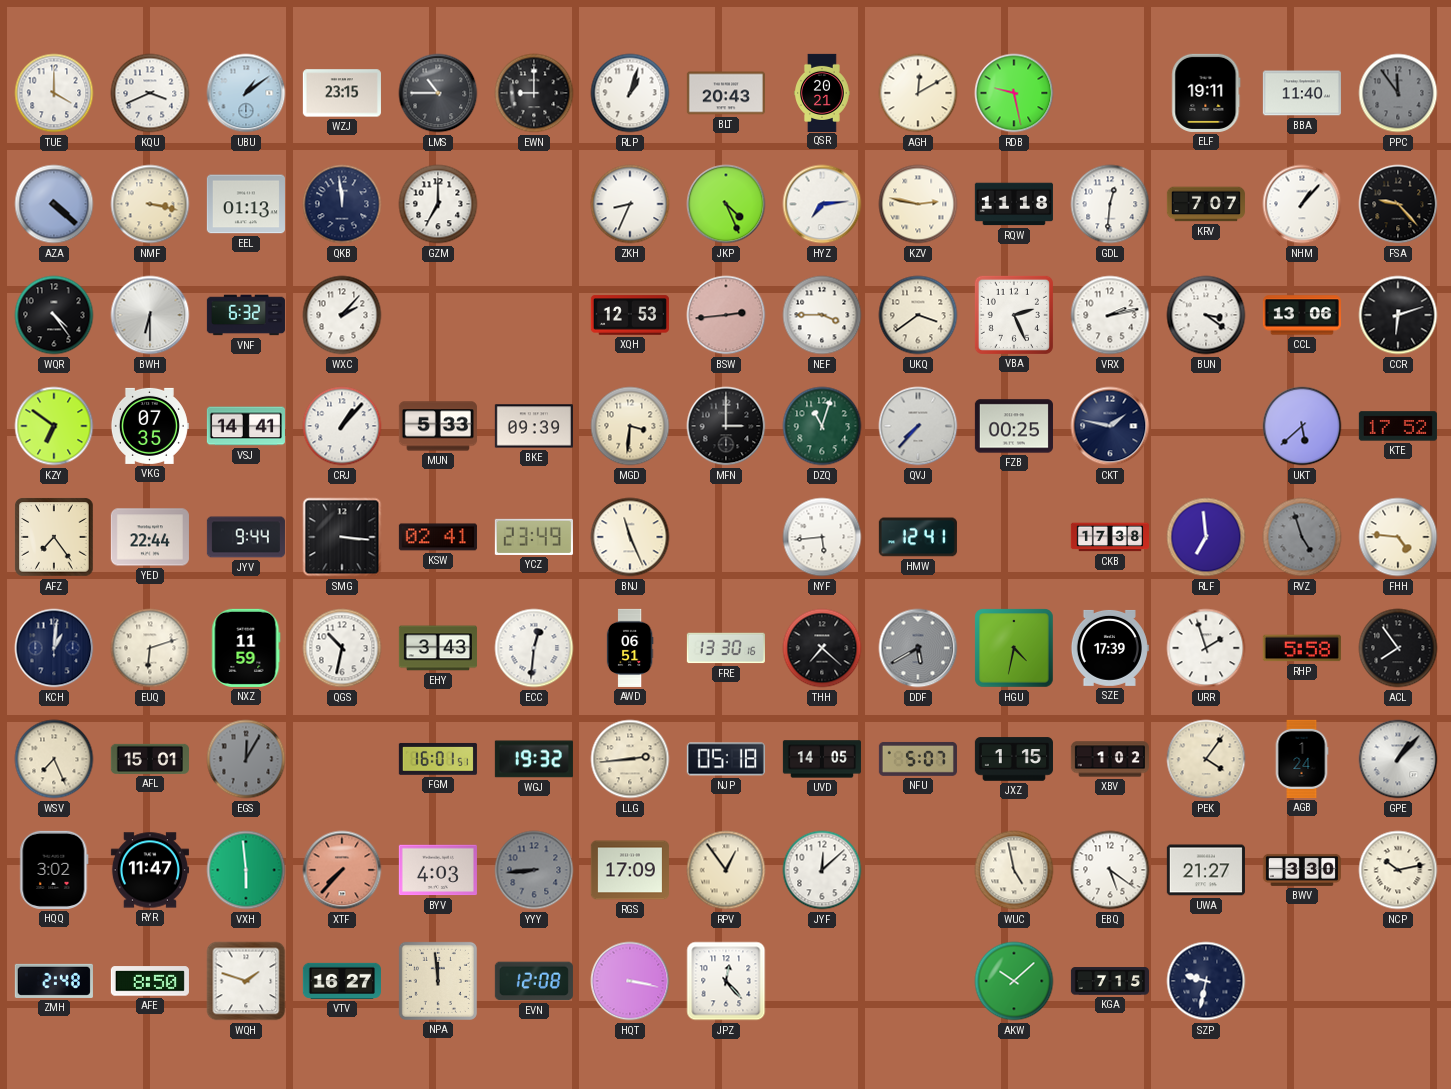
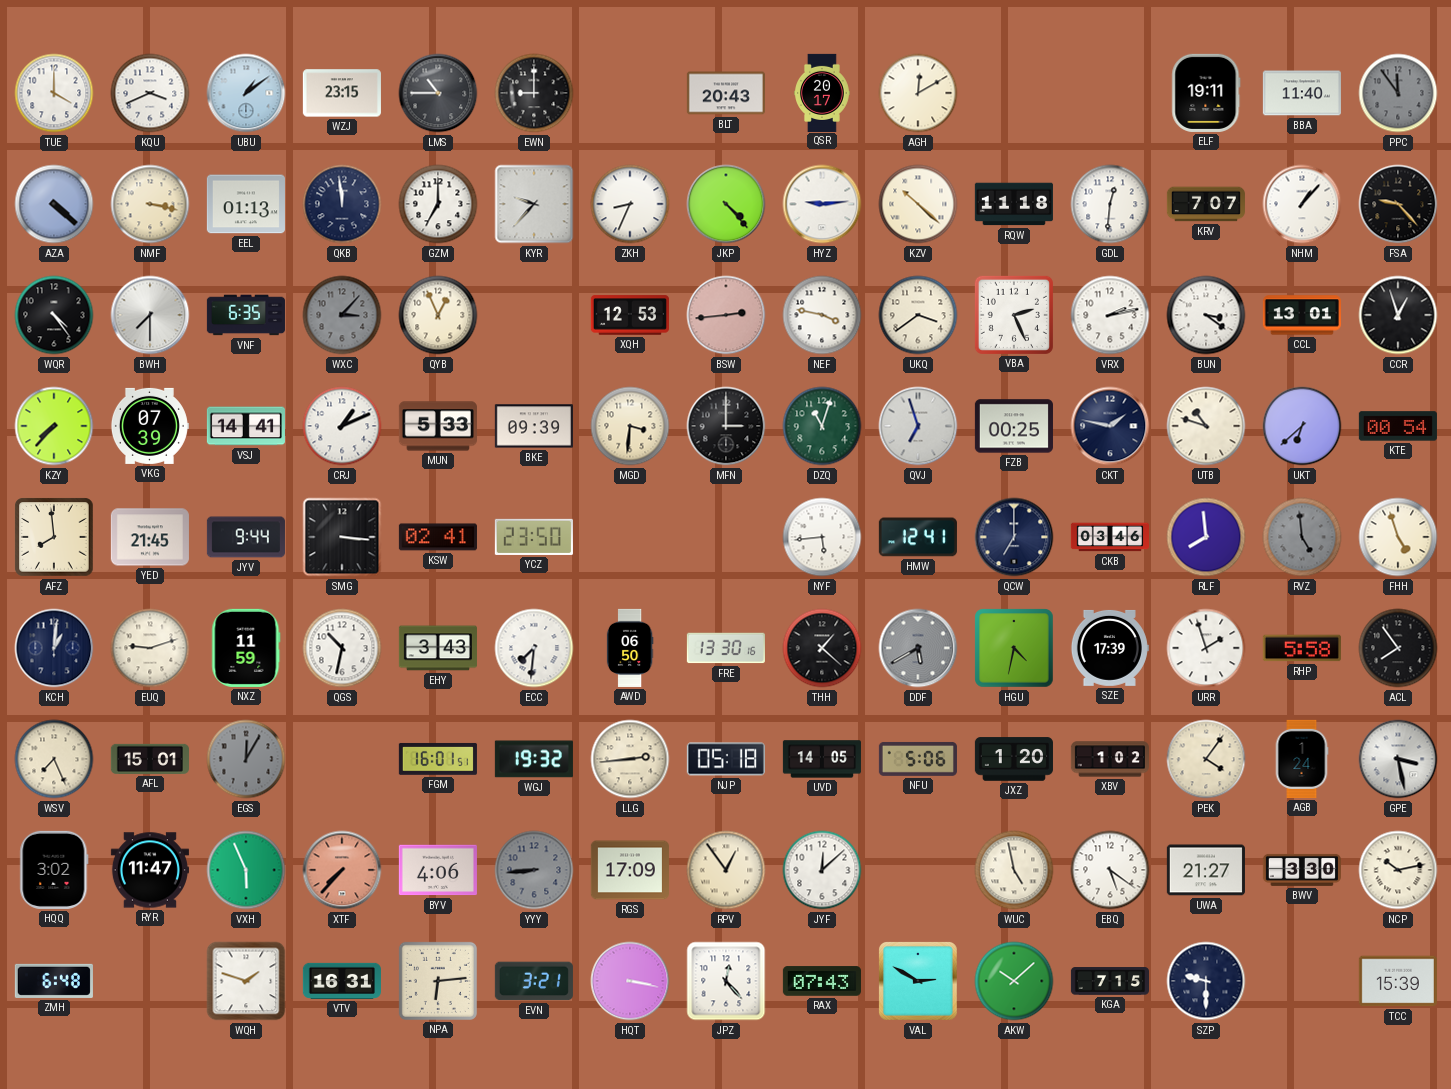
RLP: 1:03 -> none
QSR: 20:21 -> 20:17
RDB: 9:28 -> none
KYR: none -> 9:37
JKP: 4:26 -> 4:23
HYZ: 7:14 -> 9:14
KZV: 2:47 -> 10:22
BWH: 6:30 -> 7:30
VNF: 6:32 -> 6:35
WXC: 2:07 -> 3:07
WXC dial: white -> grey
QYB: none -> 12:56
NEF: 3:45 -> 3:47
CCL: 13:06 -> 13:01
CCR: 6:12 -> 12:57
KZY: 6:51 -> 7:37
VKG: 07:35 -> 07:39
CRJ: 1:07 -> 1:11
QVJ: 7:37 -> 6:57
UTB: none -> 10:48
UKT: 5:38 -> 6:38
KTE: 17:52 -> 00:54
AFZ: 7:24 -> 7:59
YED: 22:44 -> 21:45
YCZ: 23:49 -> 23:50
BNJ: 11:26 -> none
QCW: none -> 7:00
CKB: 17:38 -> 03:46
RLF: 6:59 -> 7:59
RVZ: 4:57 -> 4:59
FHH: 4:46 -> 4:57
EUQ: 6:12 -> 9:12
ECC: 12:31 -> 7:31
AWD: 06:51 -> 06:50
THH: 7:22 -> 1:22
NFU: 5:07 -> 5:06
JXZ: 1:15 -> 1:20
GPE: 1:07 -> 3:28
VXH: 5:59 -> 5:56
BYV: 4:03 -> 4:06
ZMH: 2:48 -> 6:48
AFE: 8:50 -> none
VTV: 16:27 -> 16:31
NPA: 11:59 -> 6:14
EVN: 12:08 -> 3:21
RAX: none -> 07:43
VAL: none -> 2:50
SZP: 9:32 -> 9:30
TCC: none -> 15:39
